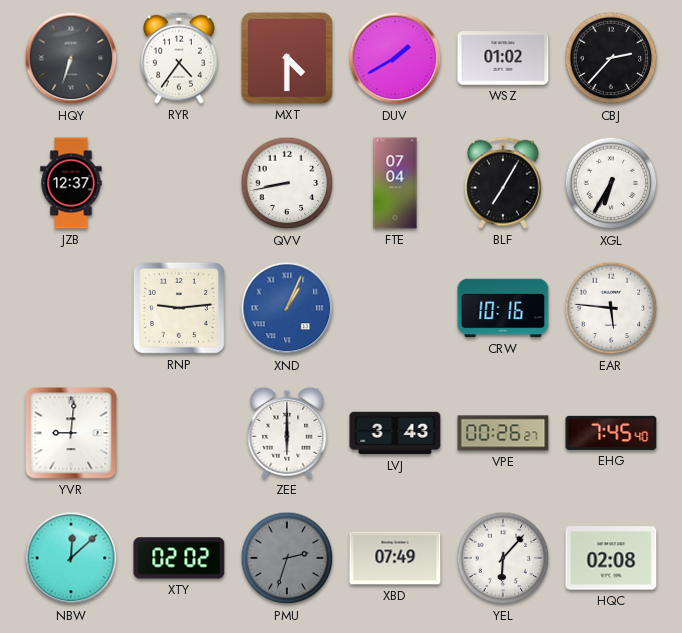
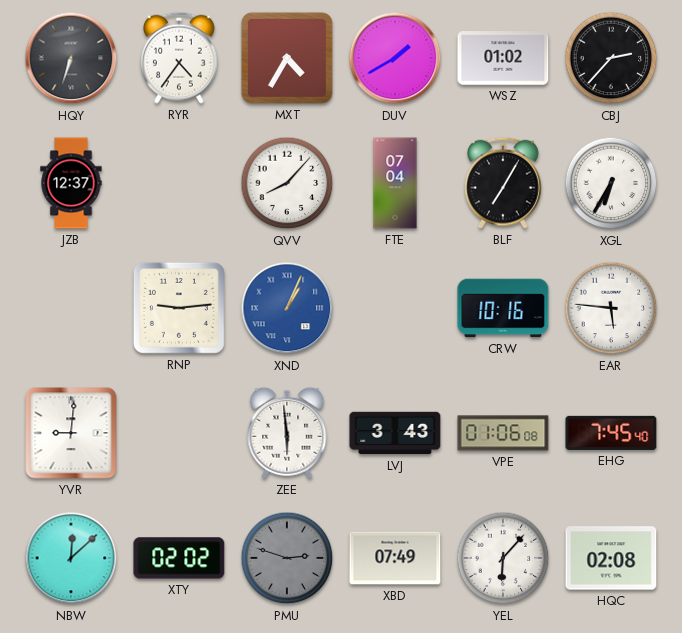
MXT: 4:30 -> 4:35
QVV: 8:43 -> 8:07
ZEE: 6:00 -> 5:59
VPE: 00:26 -> 01:06
PMU: 2:33 -> 2:48
